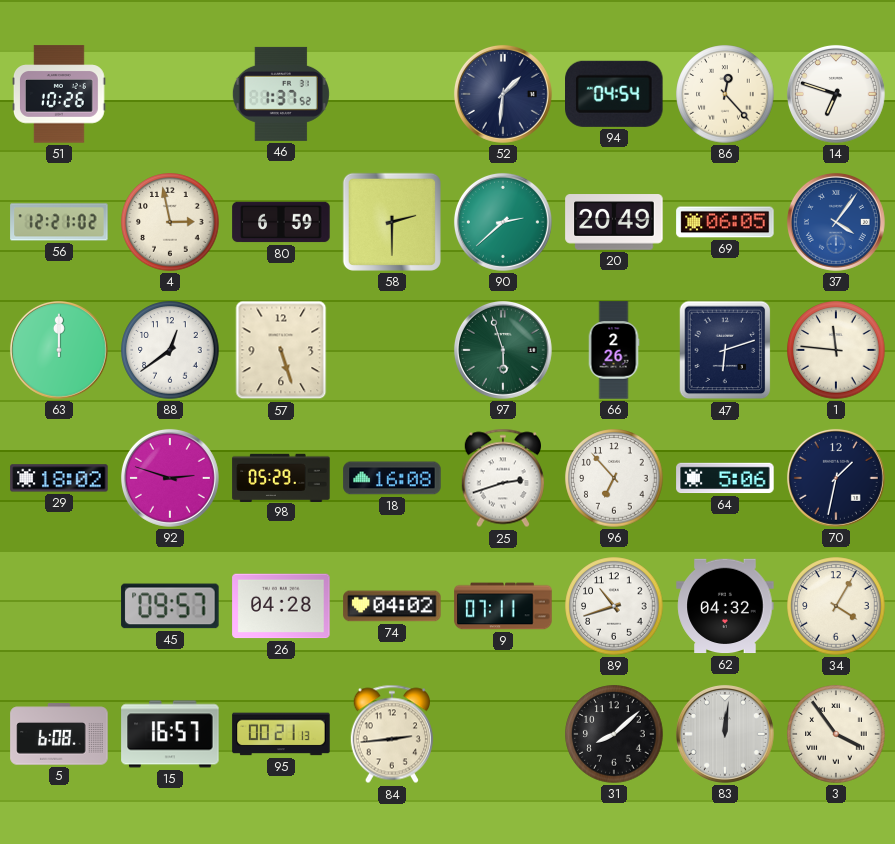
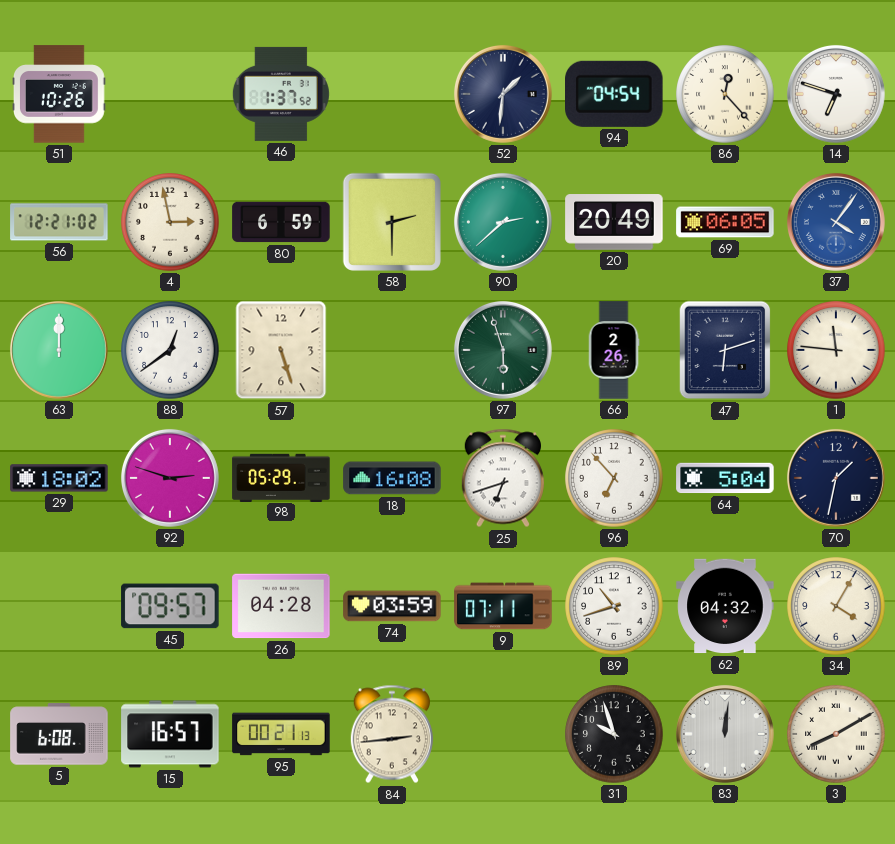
25: 2:42 -> 6:42
64: 5:06 -> 5:04
74: 04:02 -> 03:59
31: 8:08 -> 9:57
3: 3:54 -> 8:10
